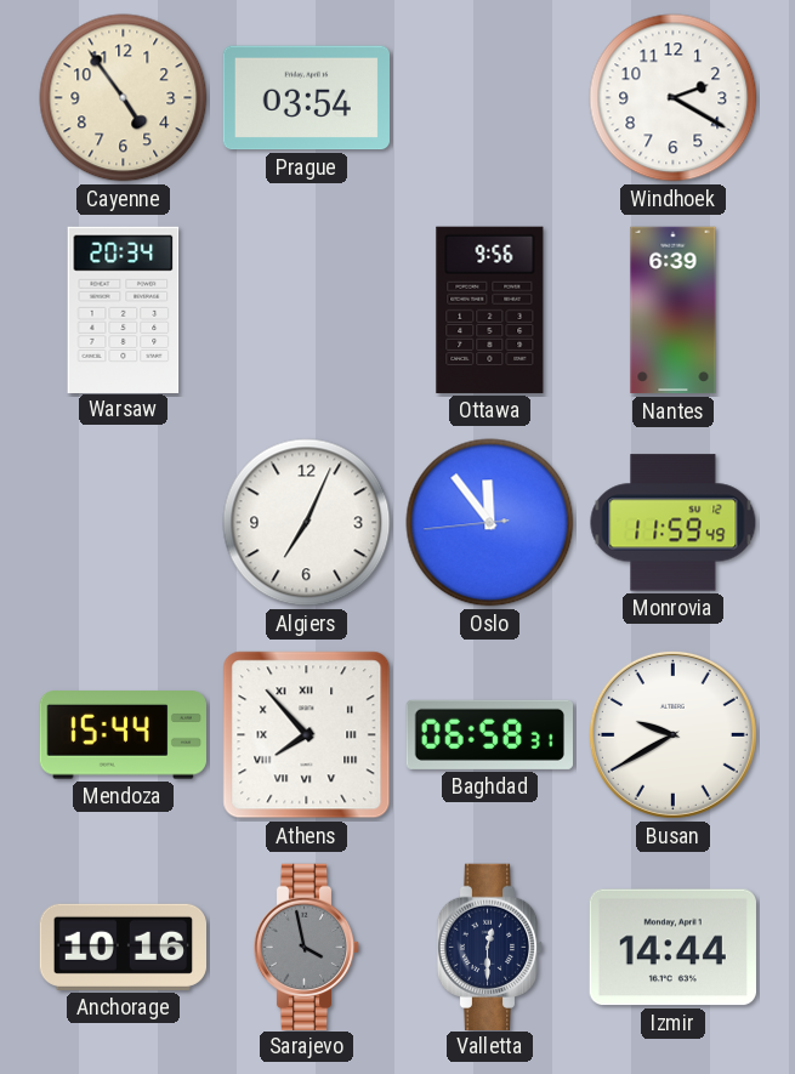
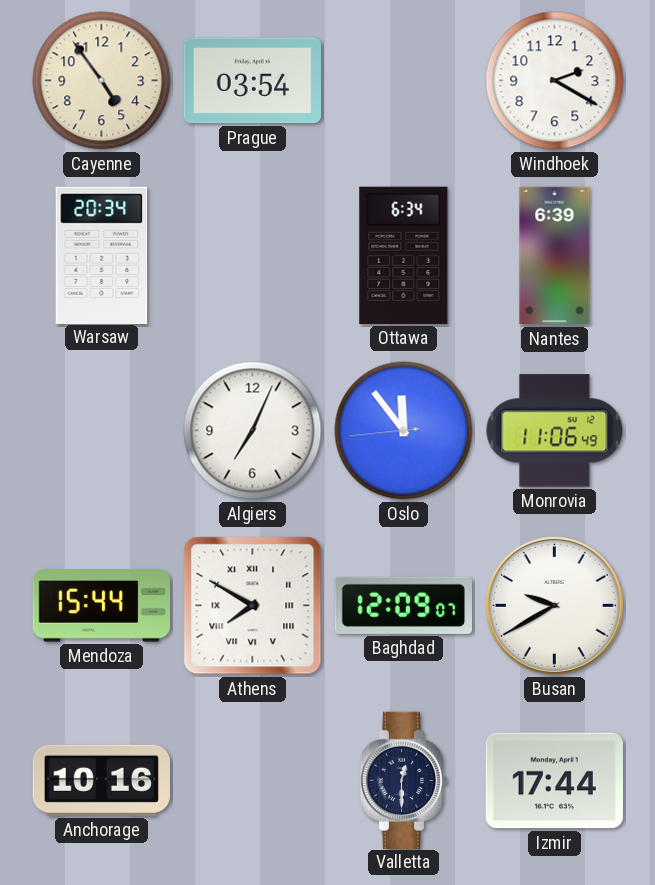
Ottawa: 9:56 -> 6:34
Monrovia: 11:59 -> 11:06
Athens: 7:53 -> 7:50
Baghdad: 06:58 -> 12:09
Sarajevo: 3:58 -> none
Izmir: 14:44 -> 17:44
